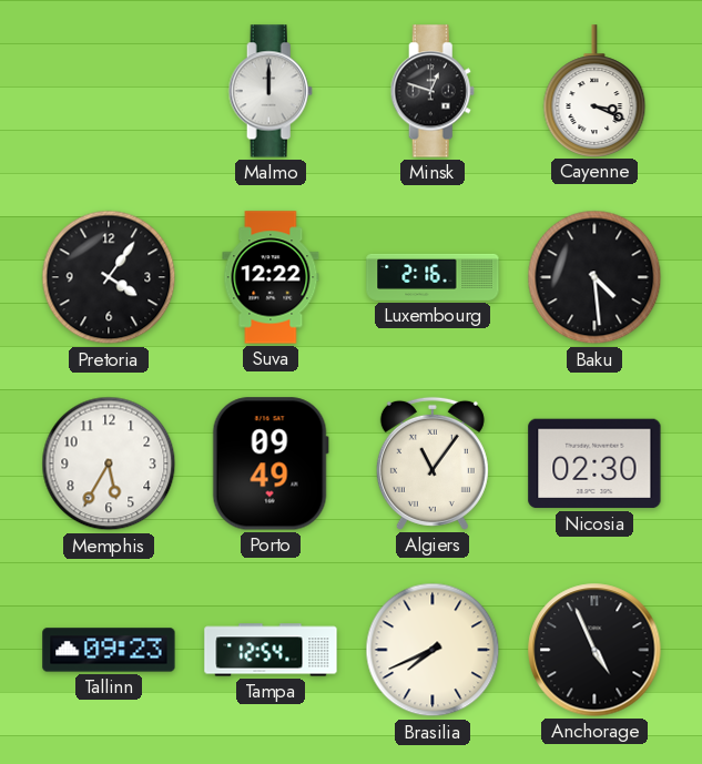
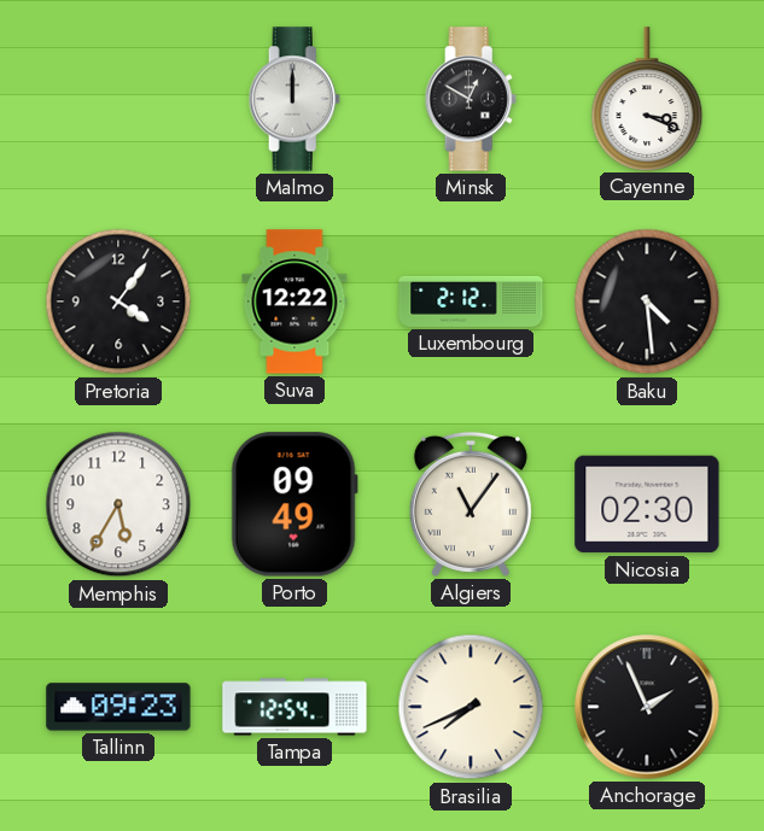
Minsk: 12:48 -> 12:50
Luxembourg: 2:16 -> 2:12
Anchorage: 4:56 -> 1:56
